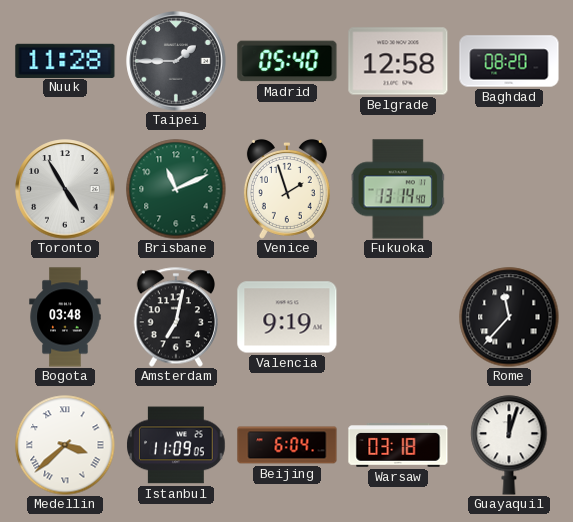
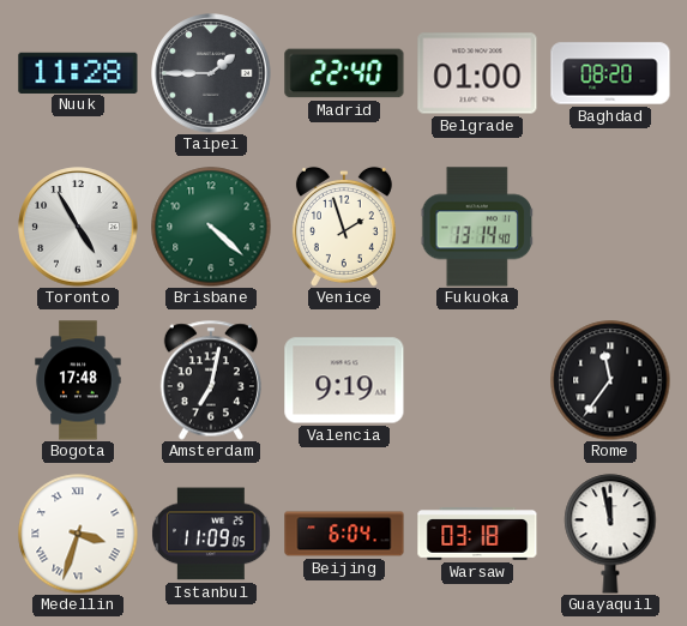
Madrid: 05:40 -> 22:40
Belgrade: 12:58 -> 01:00
Brisbane: 11:11 -> 4:22
Bogota: 03:48 -> 17:48
Rome: 11:37 -> 11:36
Medellin: 3:38 -> 3:33
Guayaquil: 12:03 -> 11:58
